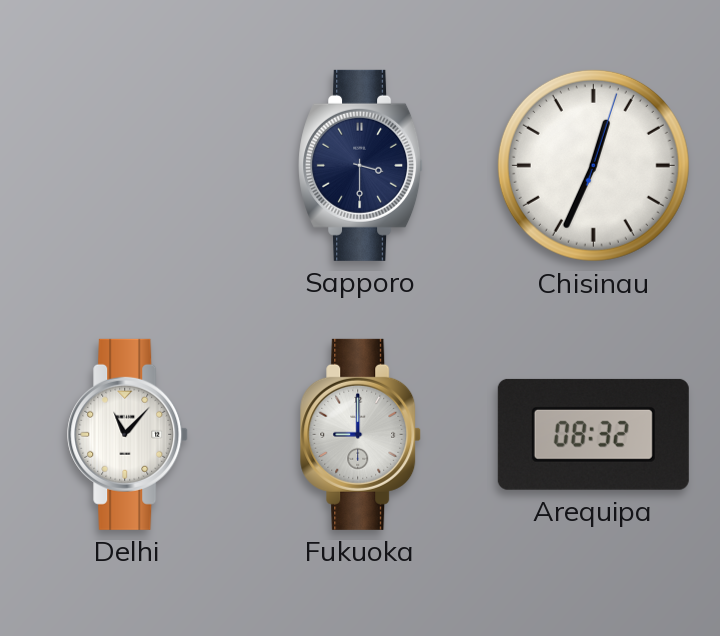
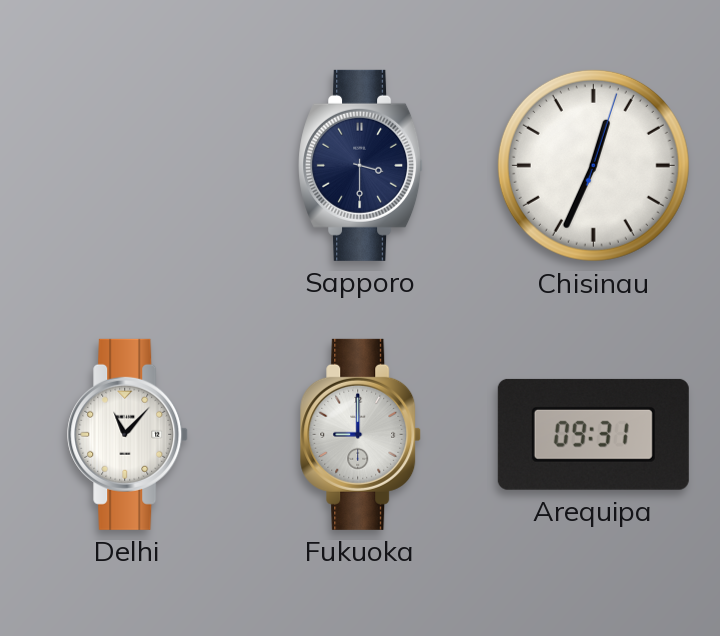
Arequipa: 08:32 -> 09:31
